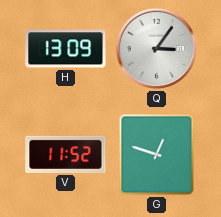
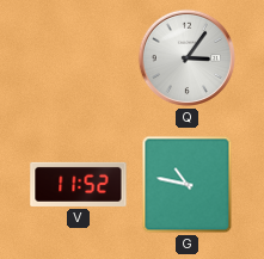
H: 13:09 -> none
G: 12:48 -> 10:47
